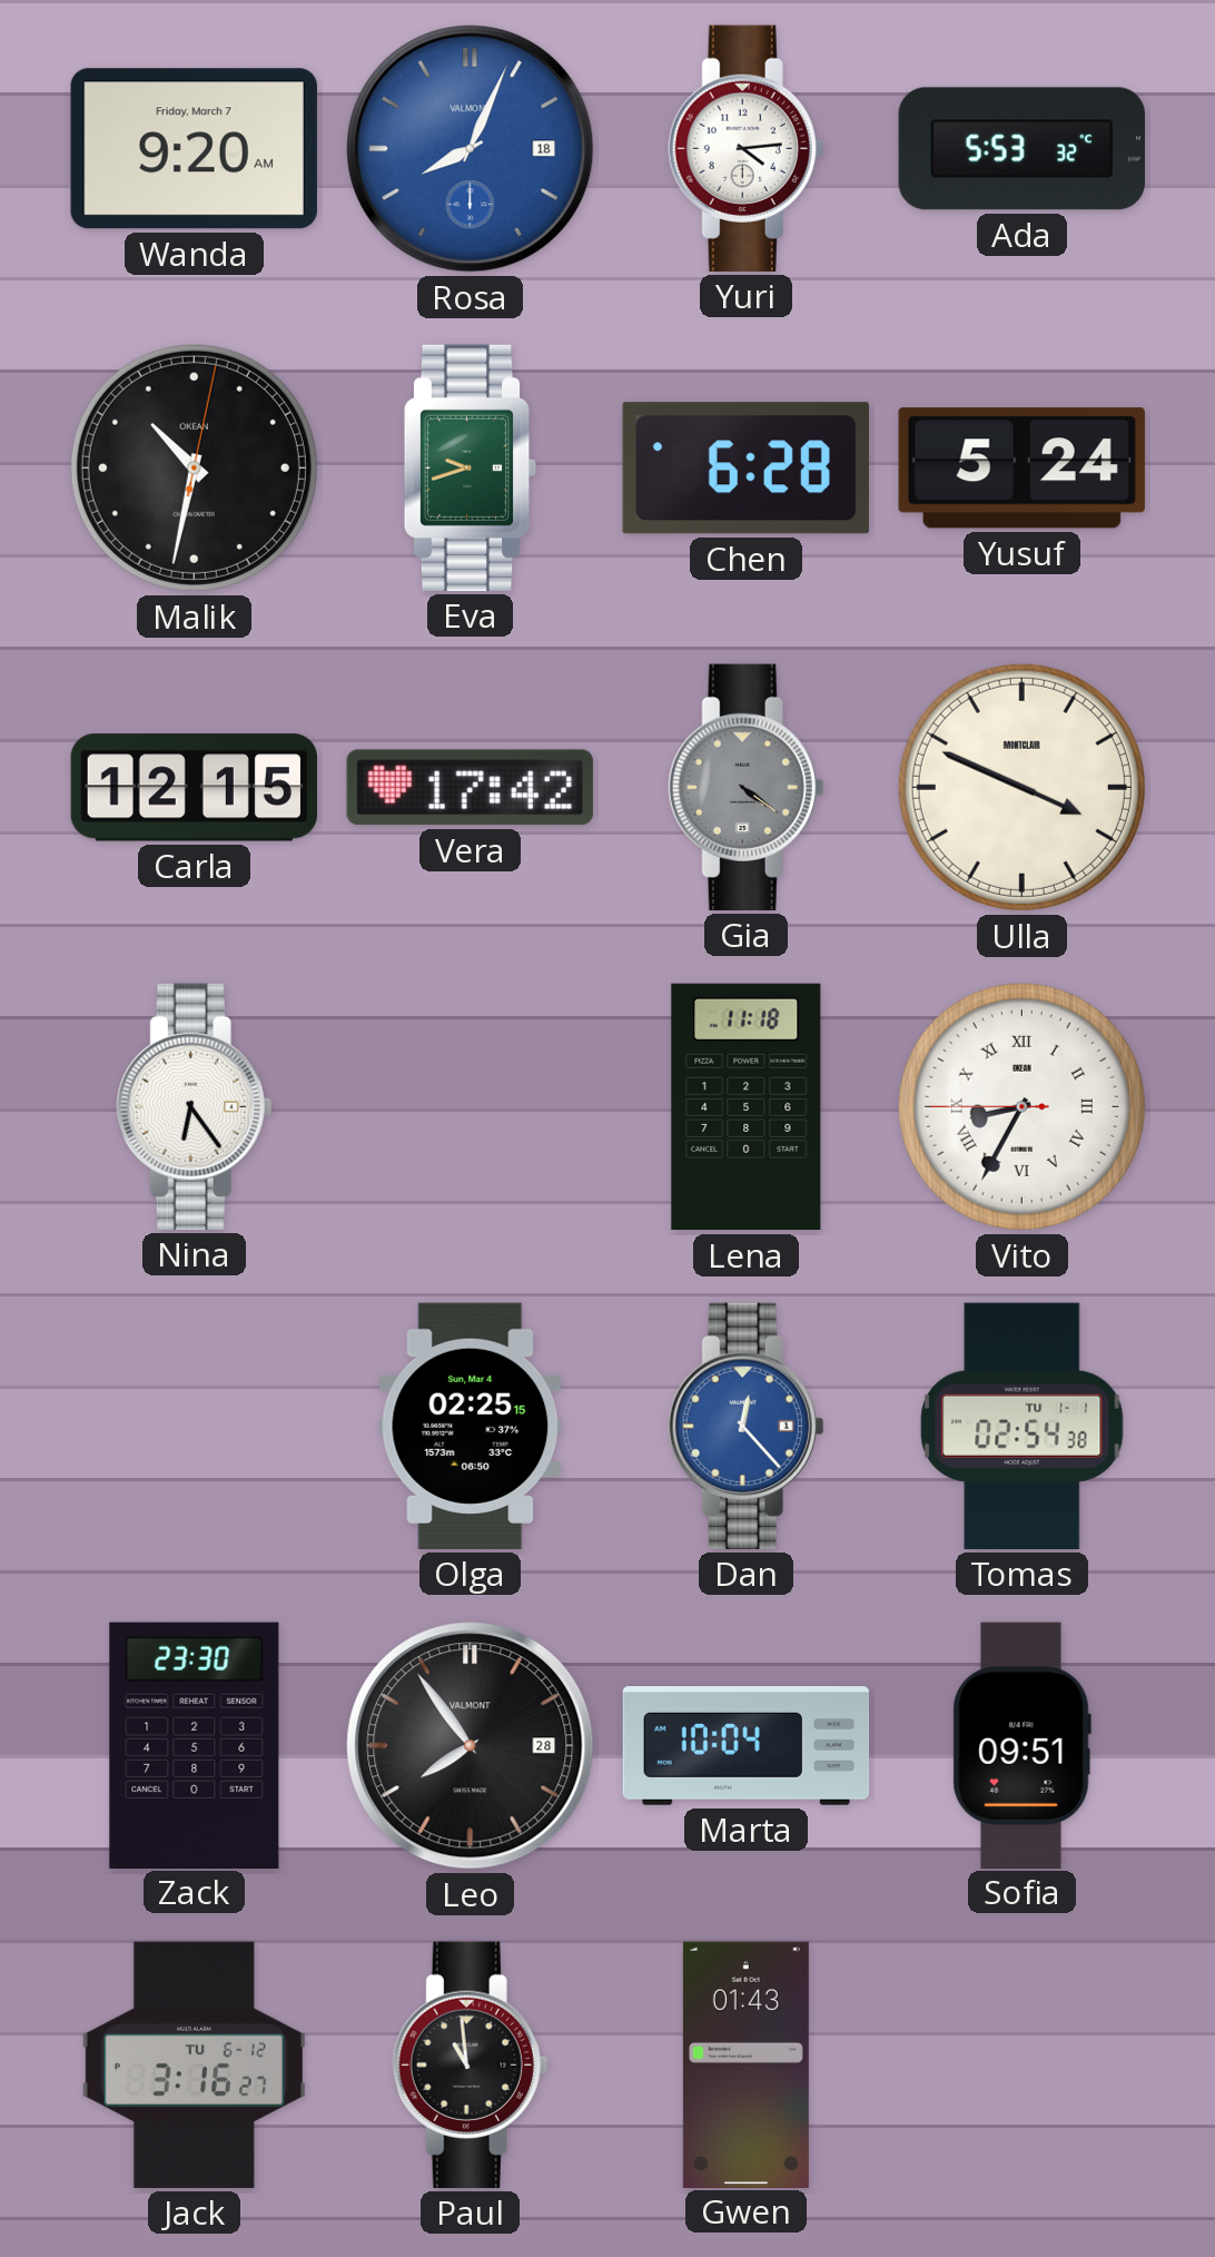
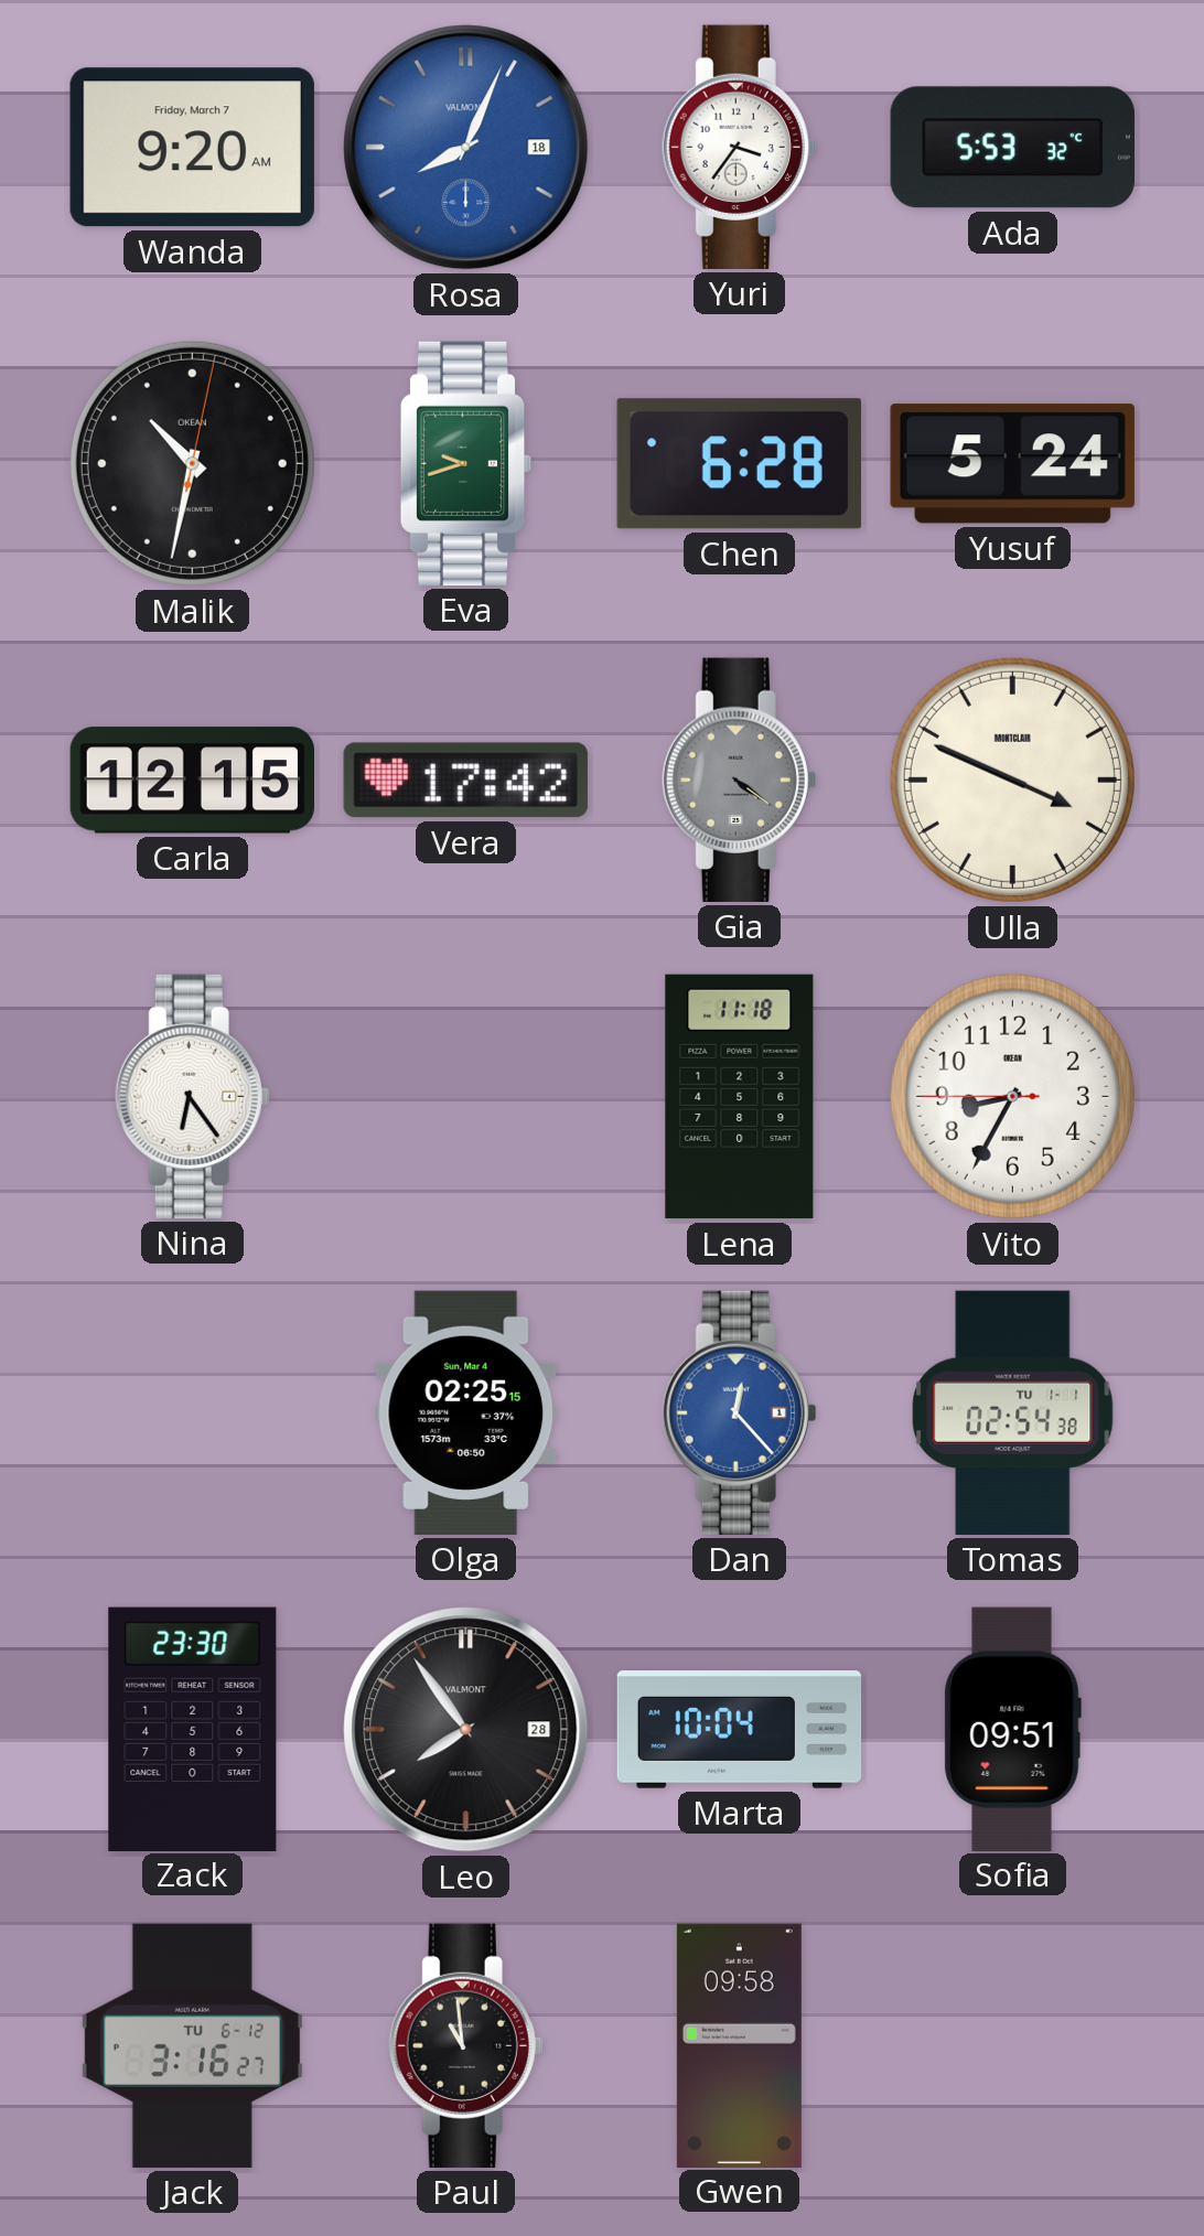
Yuri: 4:14 -> 3:36
Vito numerals: Roman -> Arabic
Gwen: 01:43 -> 09:58
